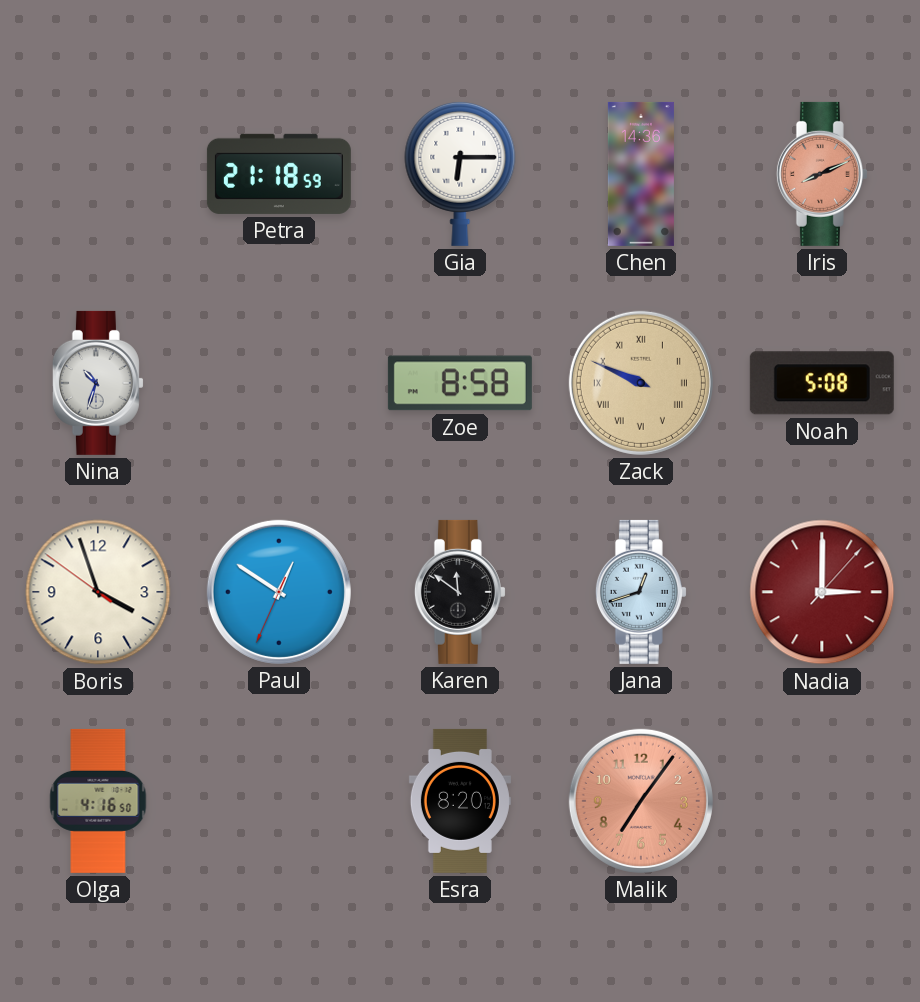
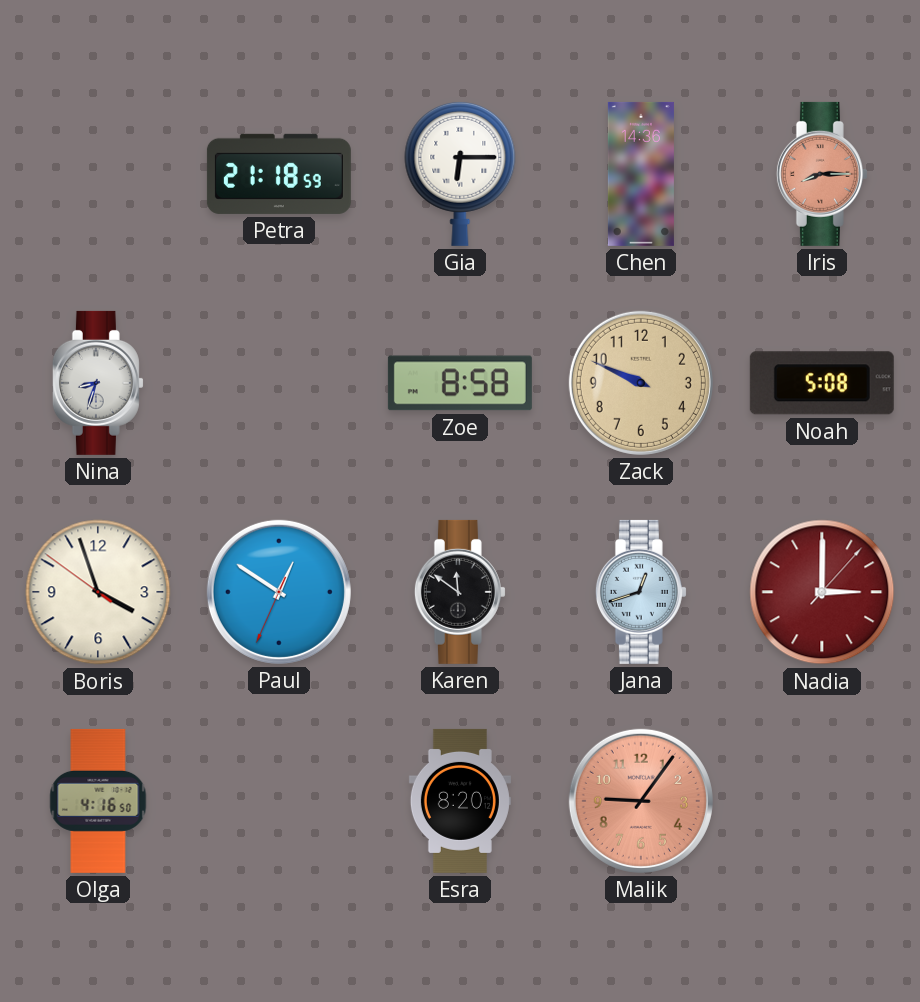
Iris: 8:11 -> 8:15
Nina: 10:33 -> 8:33
Zack numerals: Roman -> Arabic
Malik: 7:06 -> 9:06
